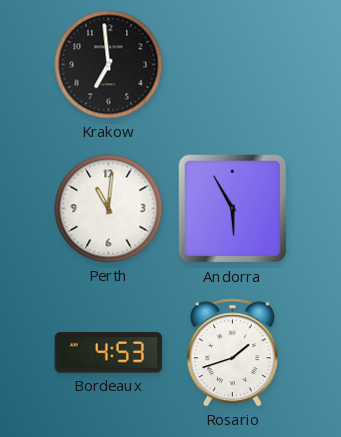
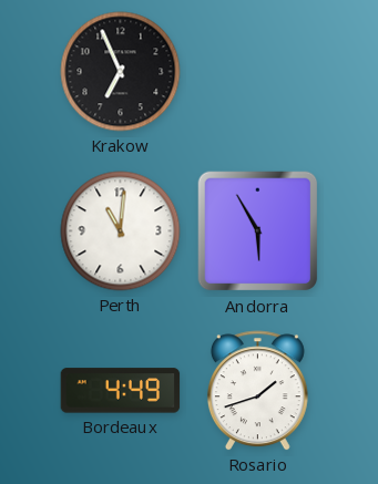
Krakow: 6:59 -> 6:56
Bordeaux: 4:53 -> 4:49
